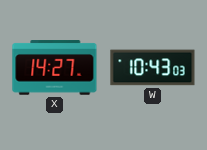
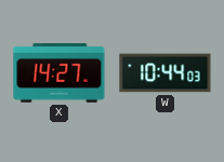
W: 10:43 -> 10:44
